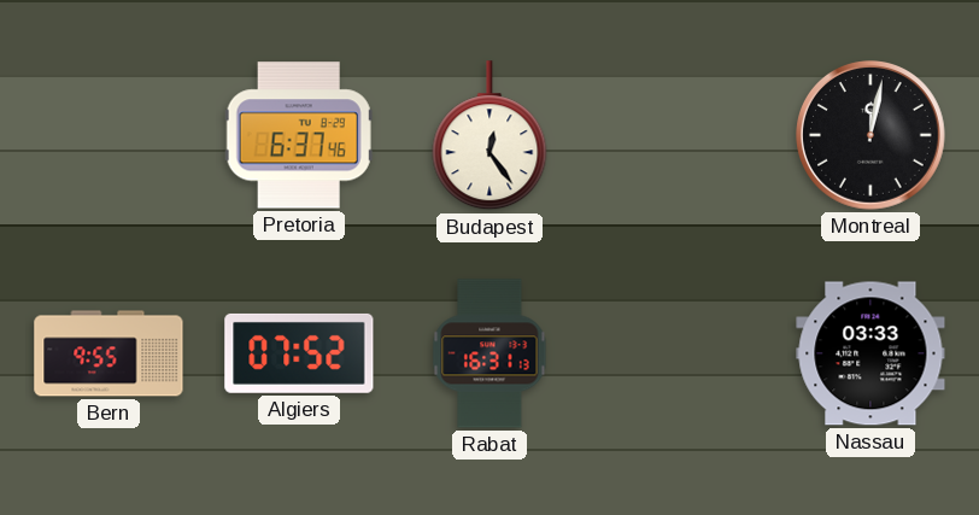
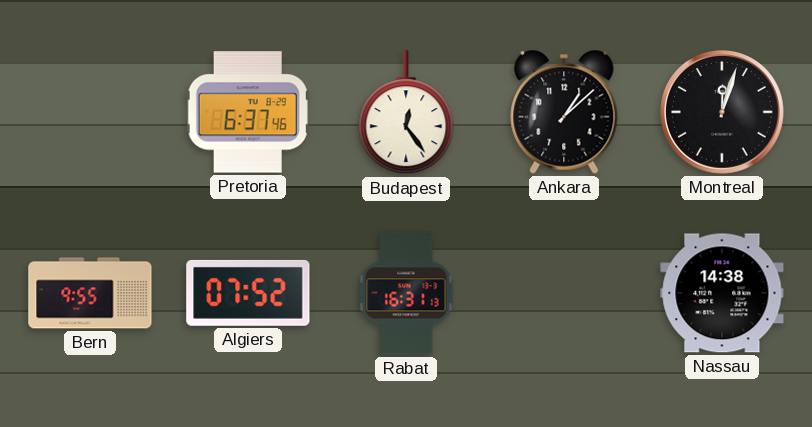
Ankara: none -> 1:08
Montreal: 12:02 -> 12:03
Nassau: 03:33 -> 14:38
